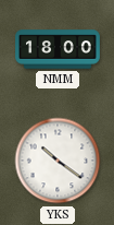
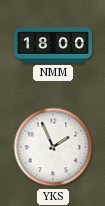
YKS: 10:21 -> 1:56
